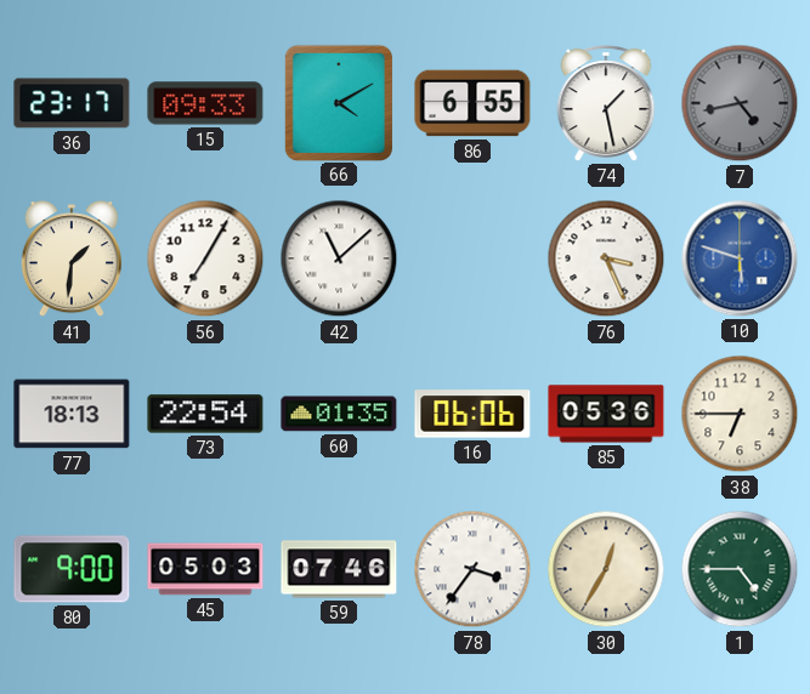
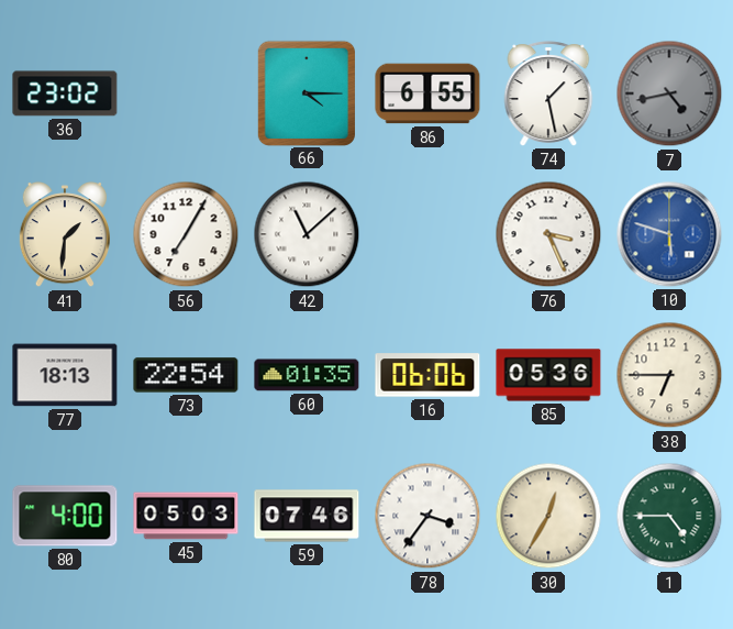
36: 23:17 -> 23:02
15: 09:33 -> none
66: 4:10 -> 4:15
80: 9:00 -> 4:00
